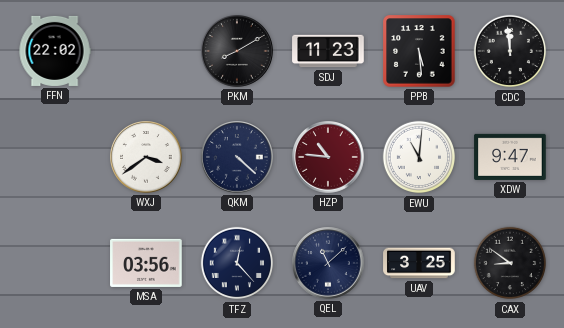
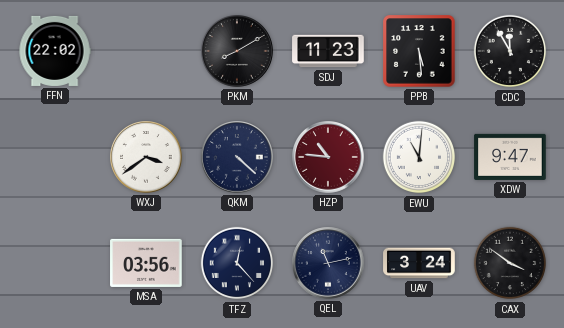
CDC: 11:59 -> 11:55
QEL: 11:08 -> 11:13
UAV: 3:25 -> 3:24
CAX: 8:51 -> 3:51
